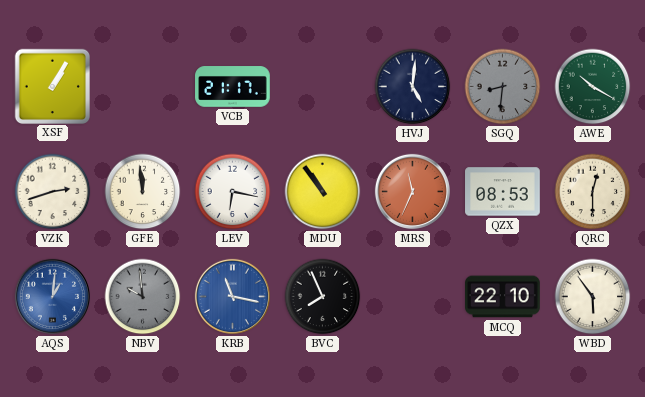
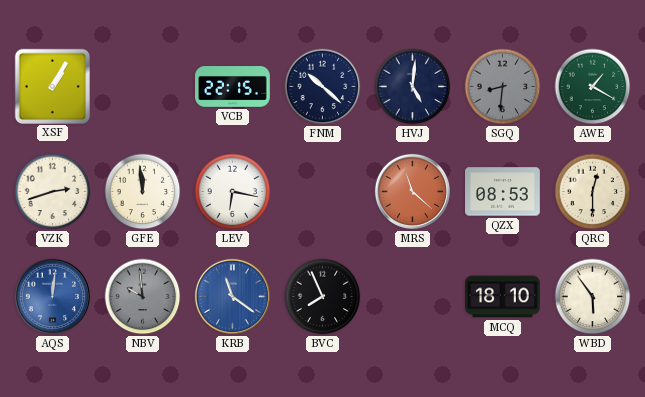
VCB: 21:17 -> 22:15
FNM: none -> 10:22
AWE: 10:20 -> 1:20
MDU: 10:54 -> none
MRS: 11:34 -> 11:22
AQS: 1:01 -> 12:01
KRB: 11:17 -> 11:21
MCQ: 22:10 -> 18:10
